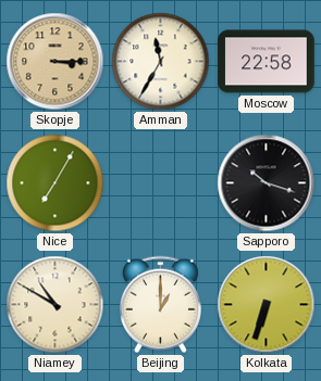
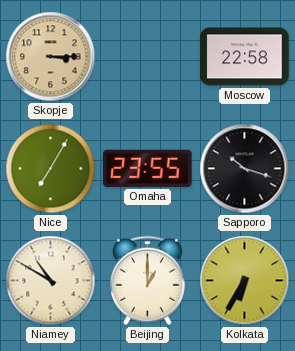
Amman: 11:35 -> none
Omaha: none -> 23:55
Kolkata: 6:33 -> 6:35
